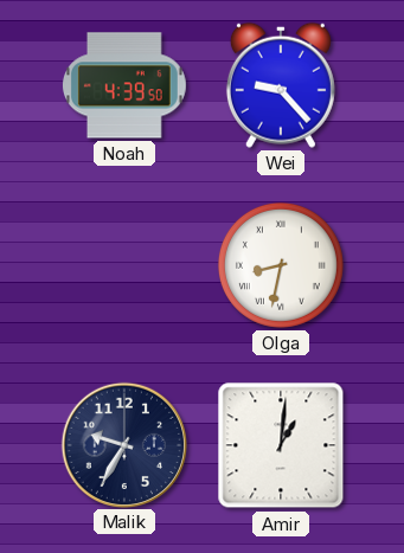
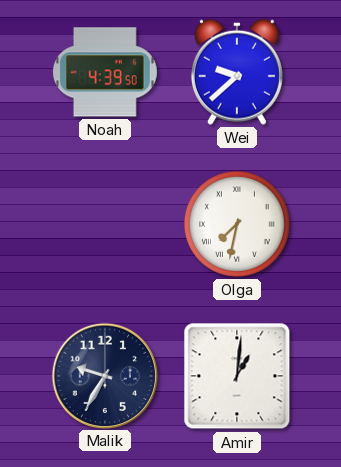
Wei: 9:23 -> 9:38
Olga: 8:32 -> 7:32
